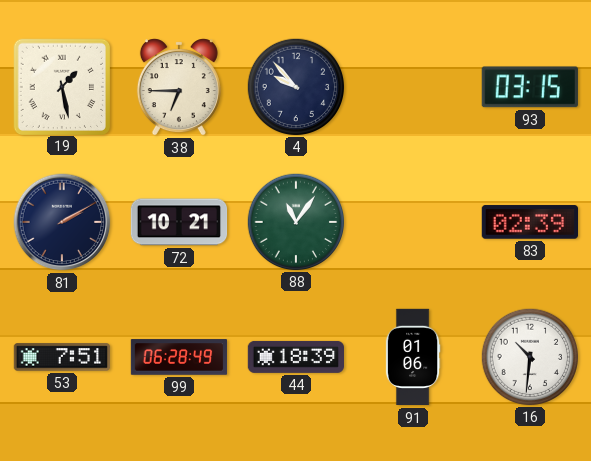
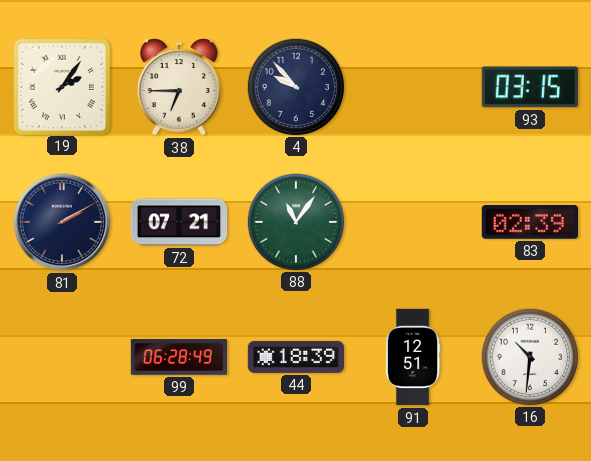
19: 1:28 -> 2:06
72: 10:21 -> 07:21
53: 7:51 -> none
91: 01:06 -> 12:51
